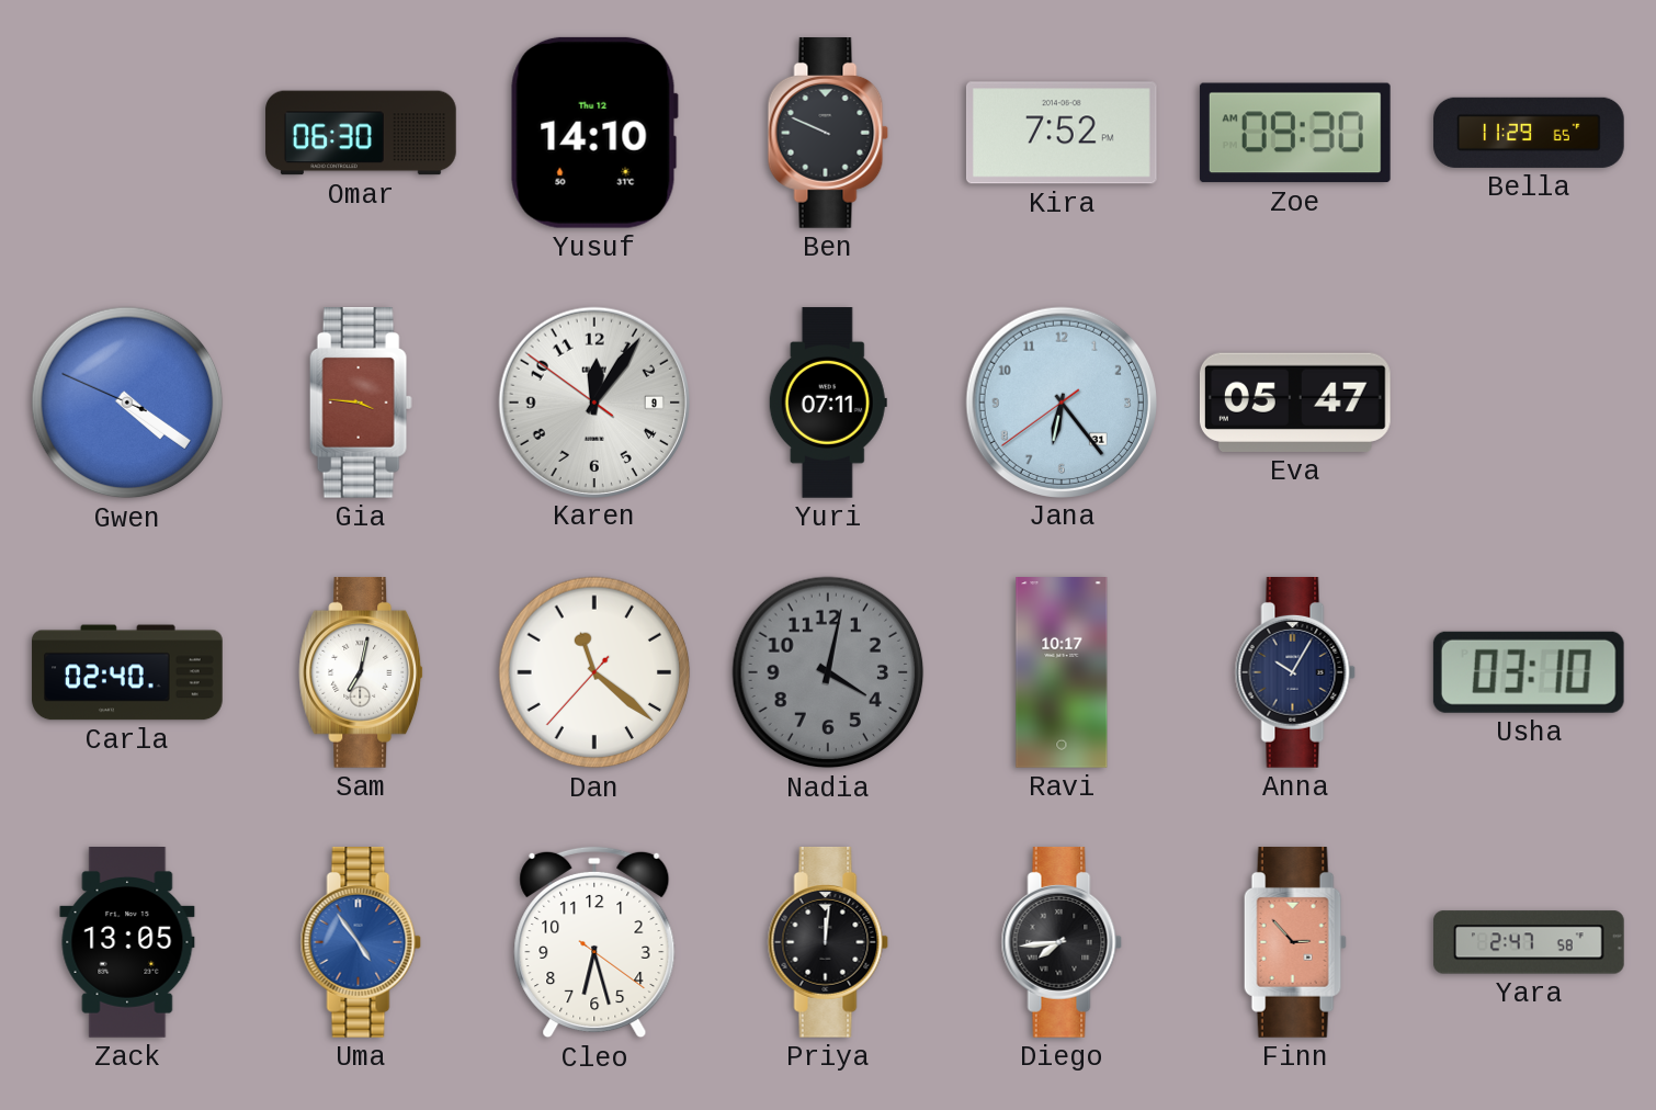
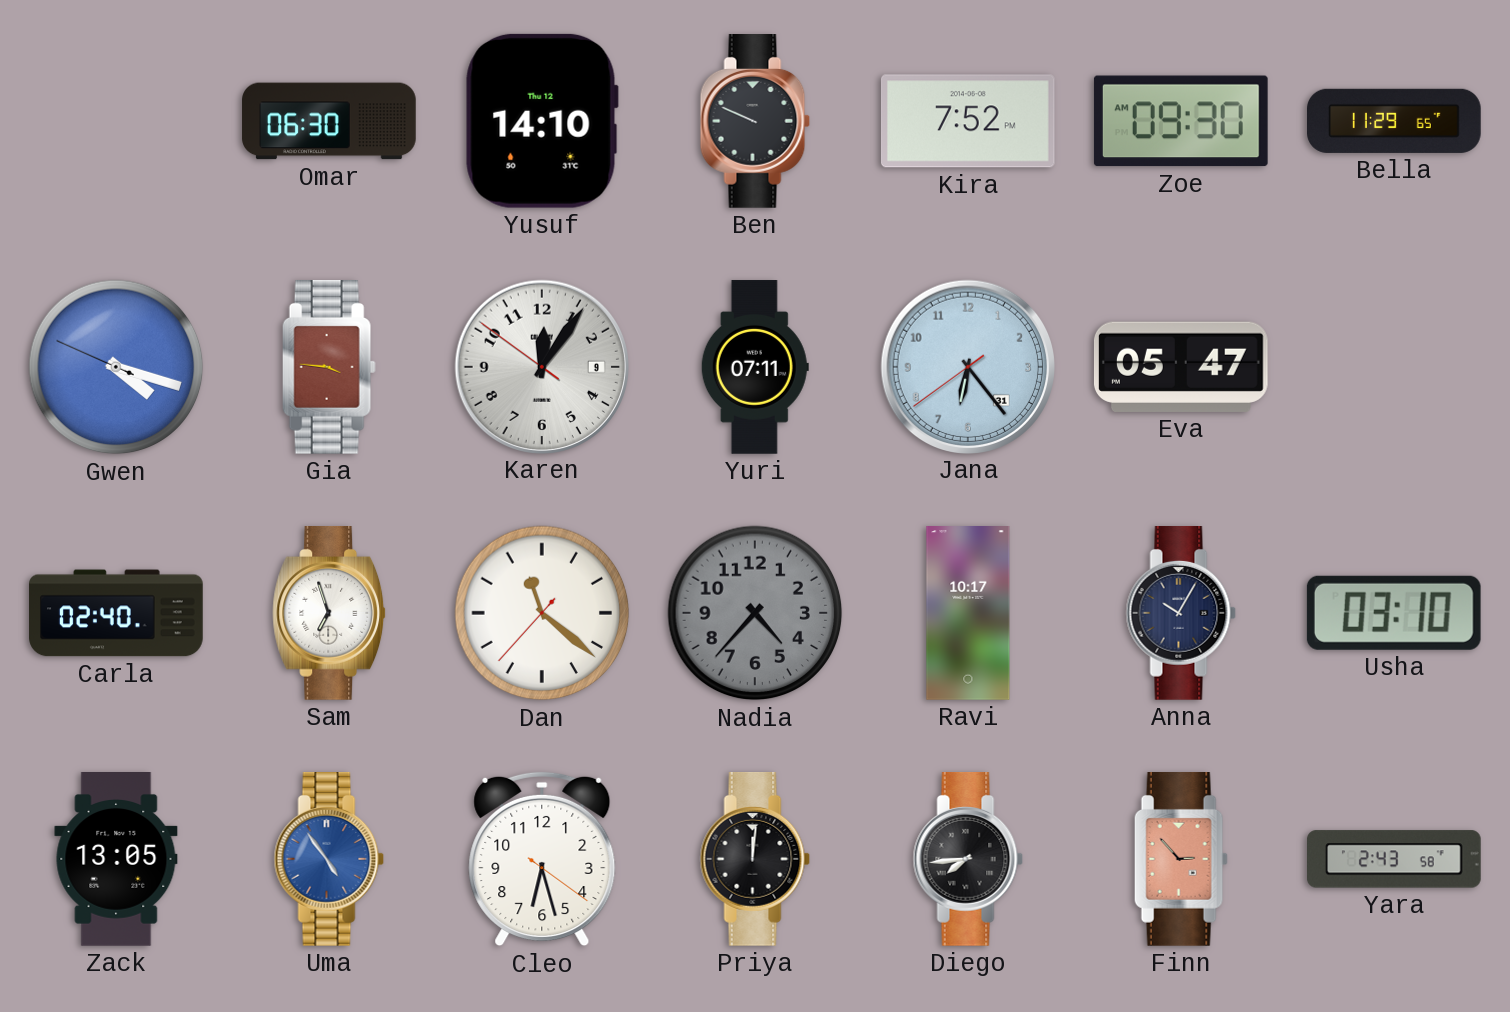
Gwen: 4:20 -> 4:17
Sam: 7:02 -> 6:57
Nadia: 4:02 -> 4:37
Yara: 2:47 -> 2:43
